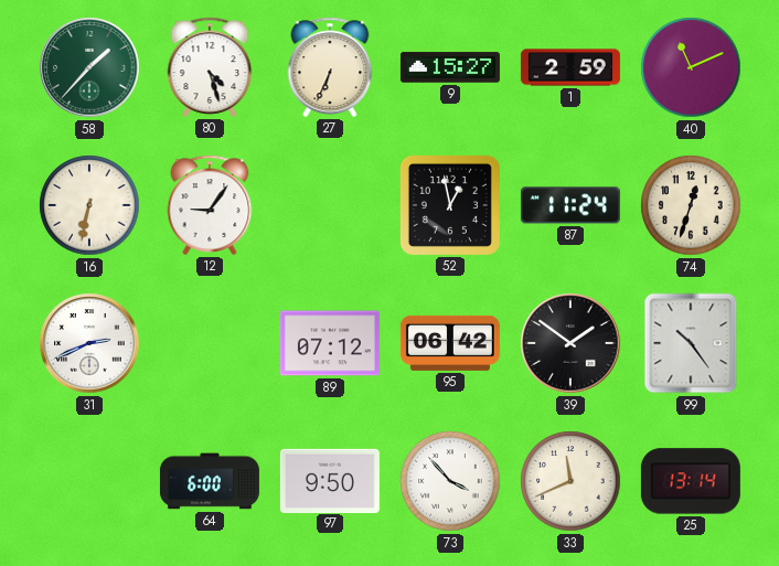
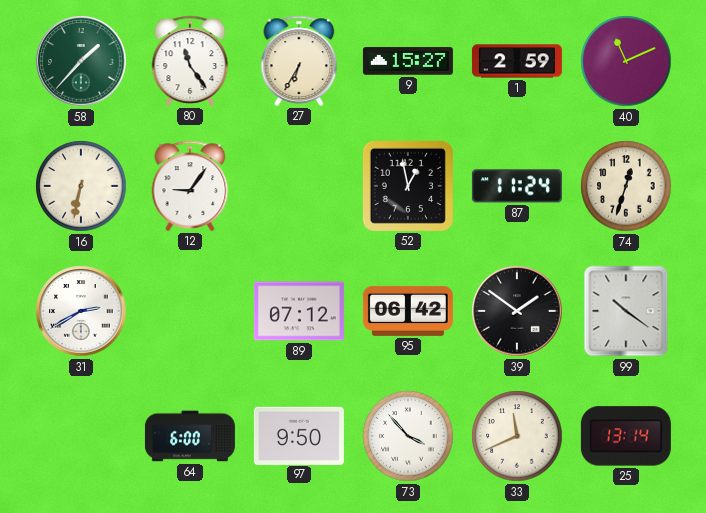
80: 4:27 -> 11:24
27: 6:34 -> 6:35
31: 2:41 -> 2:40
99: 10:24 -> 10:21
